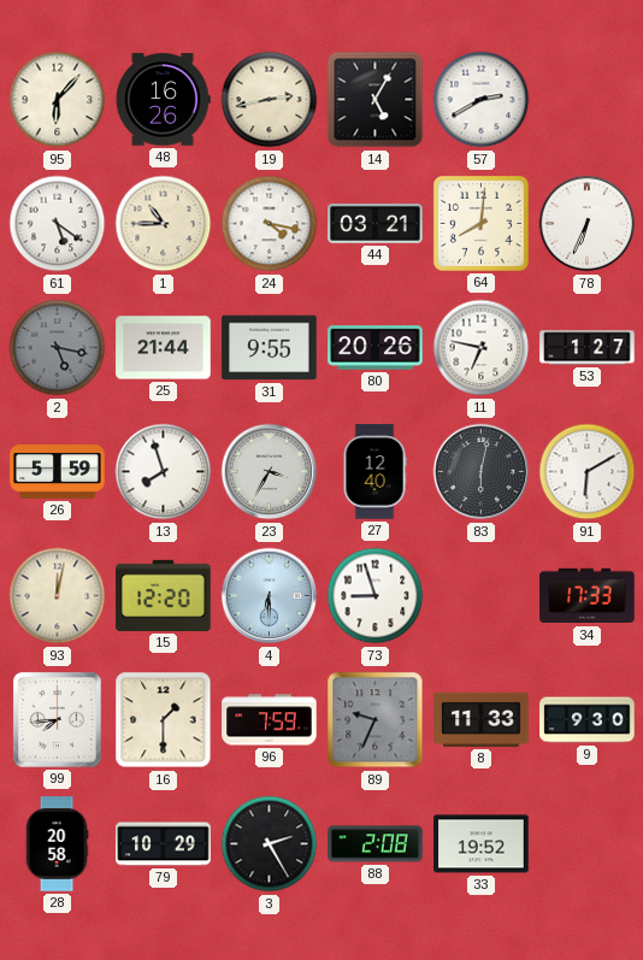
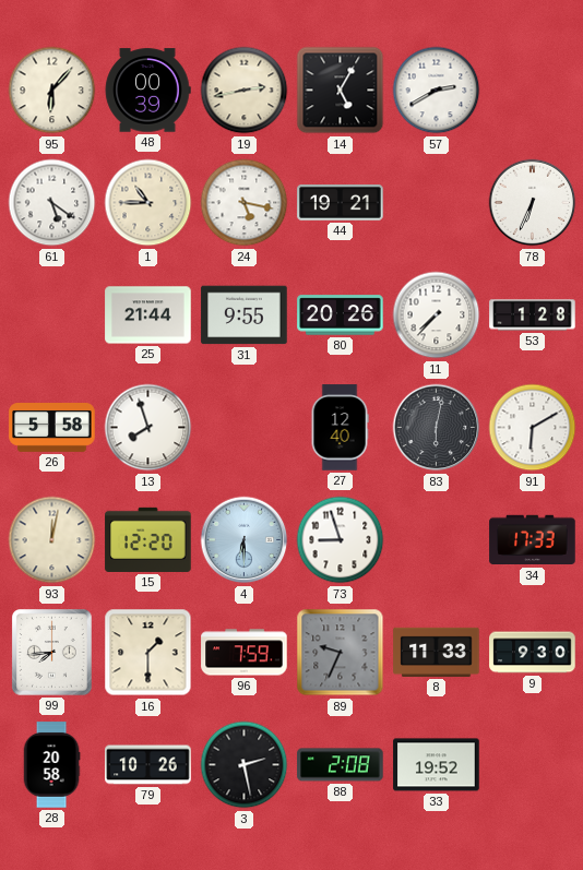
48: 16:26 -> 00:39
24: 4:17 -> 5:17
44: 03:21 -> 19:21
64: 8:01 -> none
2: 5:17 -> none
11: 6:47 -> 7:37
53: 1:27 -> 1:28
26: 5:59 -> 5:58
23: 3:35 -> none
79: 10:29 -> 10:26
3: 2:25 -> 2:28
